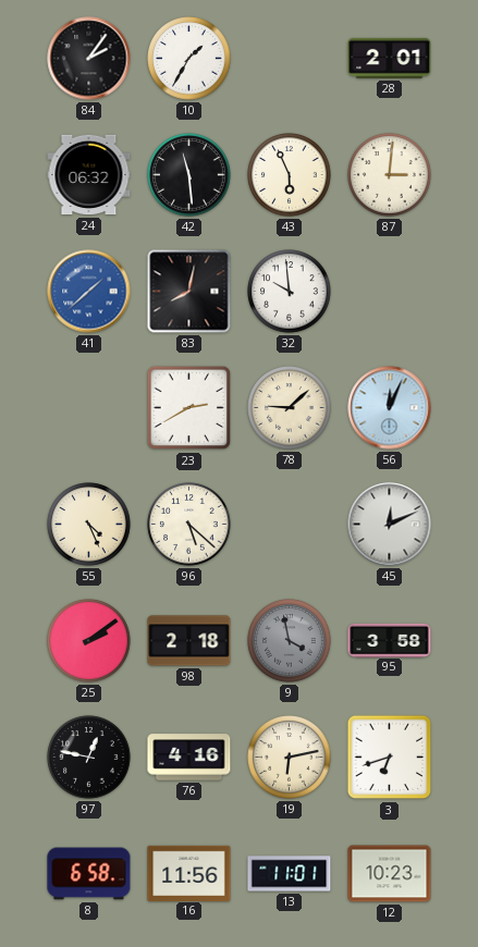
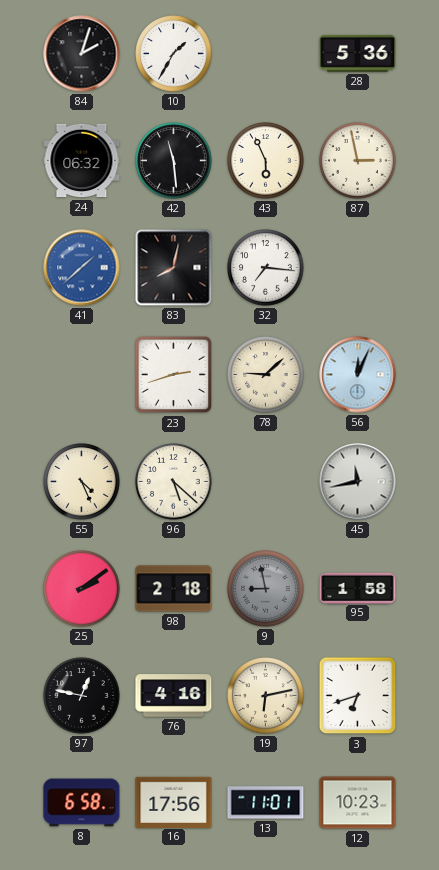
84: 2:06 -> 2:03
28: 2:01 -> 5:36
87: 3:01 -> 2:58
32: 9:59 -> 7:16
23: 2:40 -> 2:42
45: 12:11 -> 11:43
9: 3:58 -> 8:58
95: 3:58 -> 1:58
16: 11:56 -> 17:56
